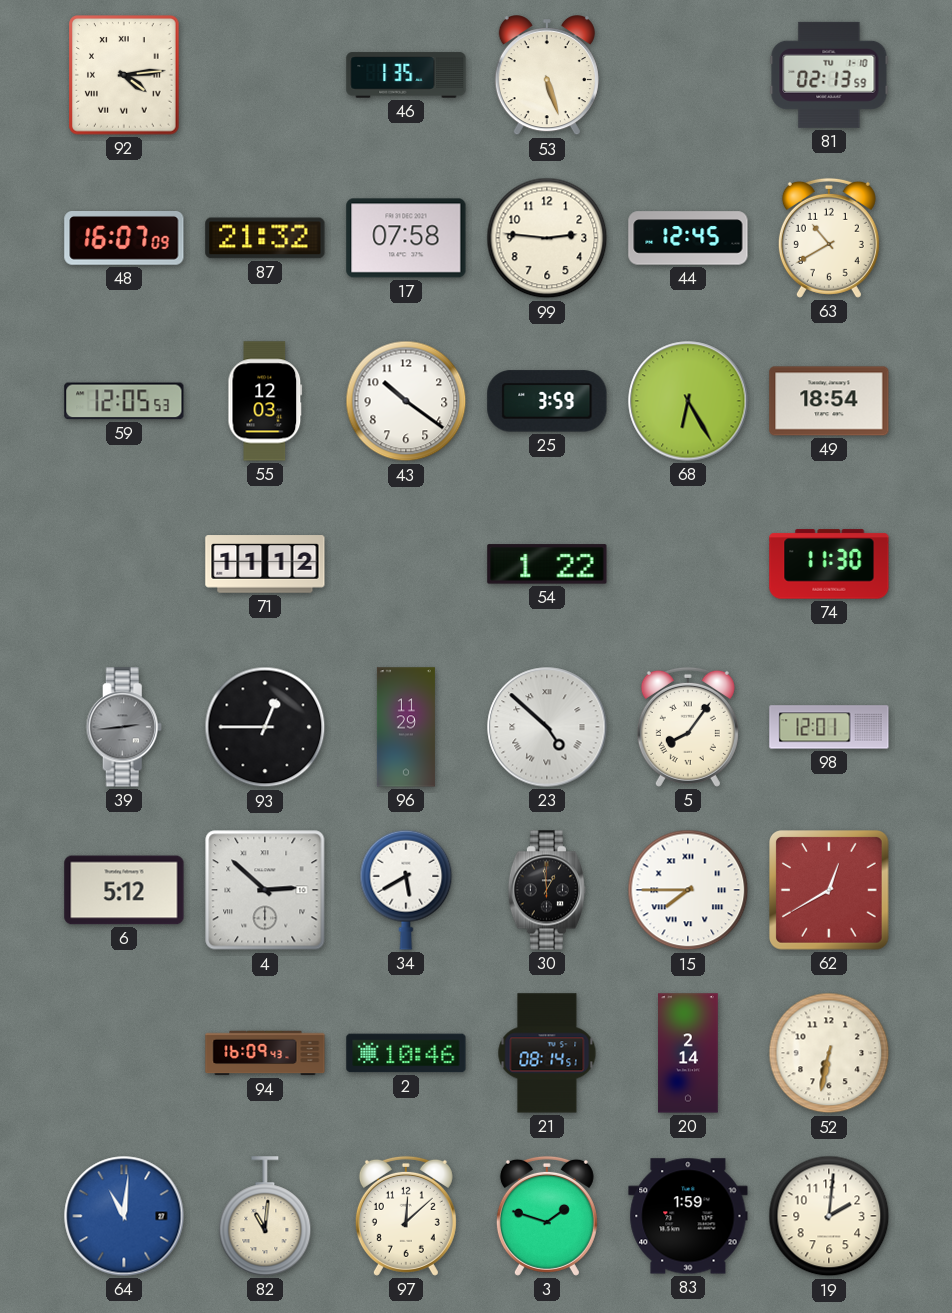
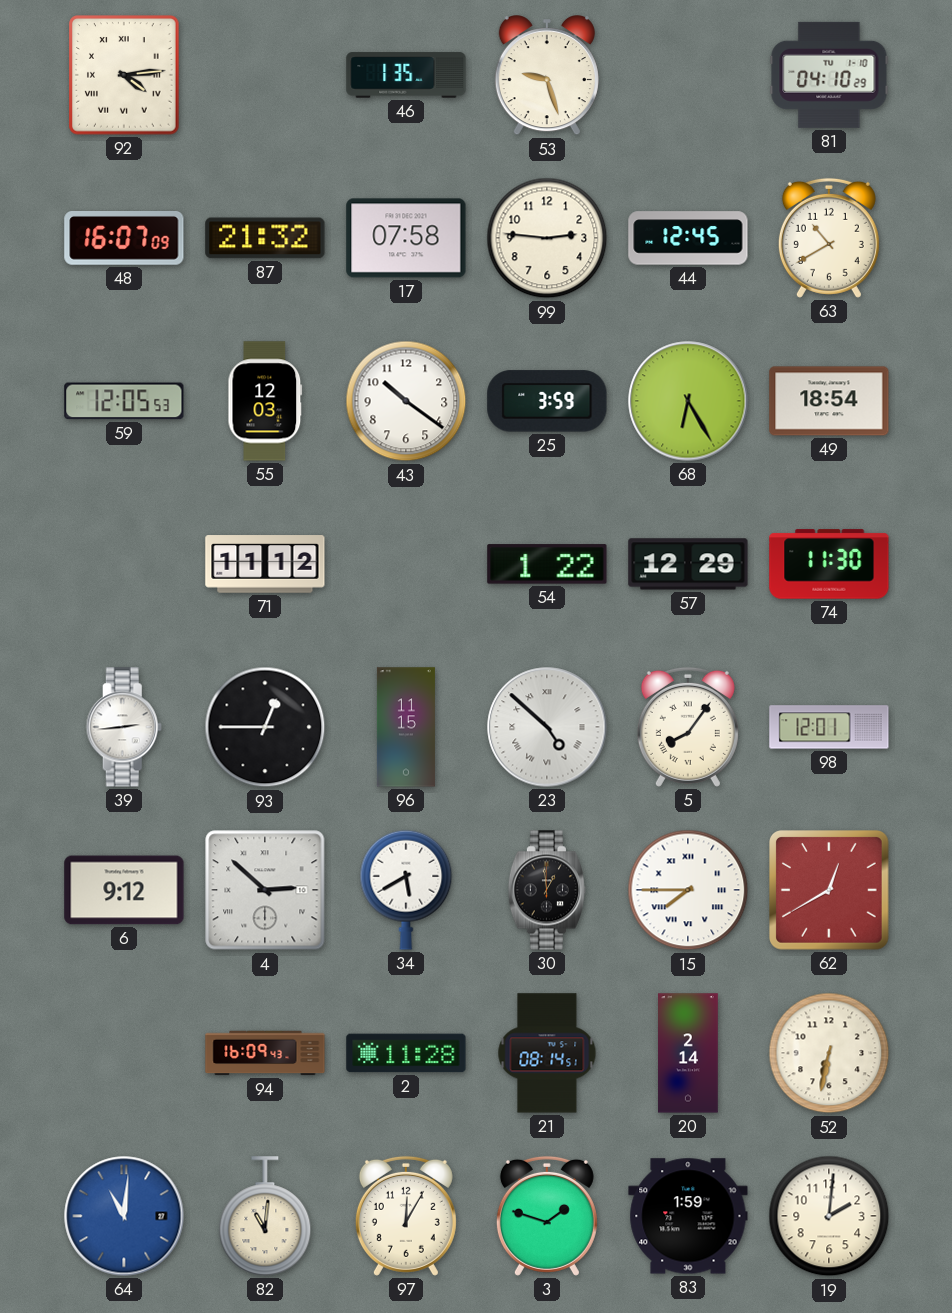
53: 5:27 -> 9:27
81: 02:13 -> 04:10
57: none -> 12:29
39 dial: grey -> white
96: 11:29 -> 11:15
6: 5:12 -> 9:12
2: 10:46 -> 11:28
97: 12:08 -> 12:05
